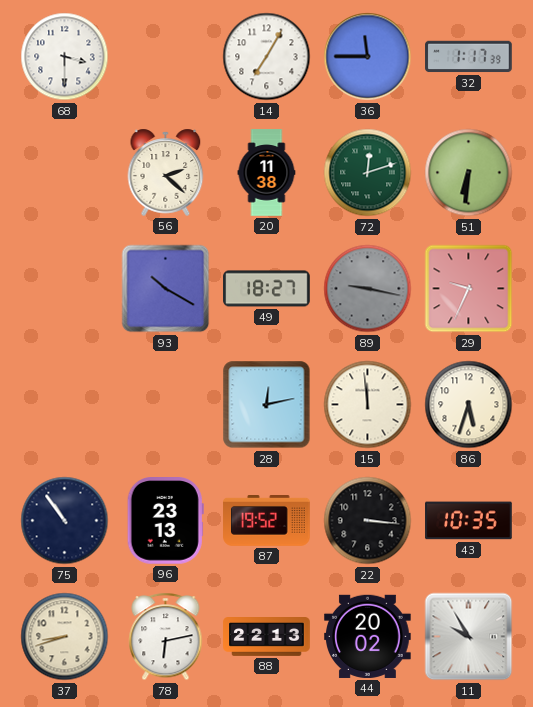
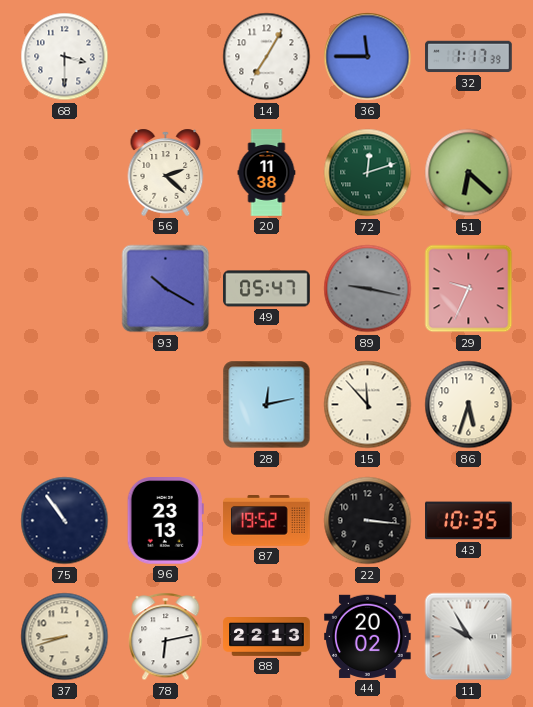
51: 6:31 -> 6:22
49: 18:27 -> 05:47
15: 11:59 -> 11:53
